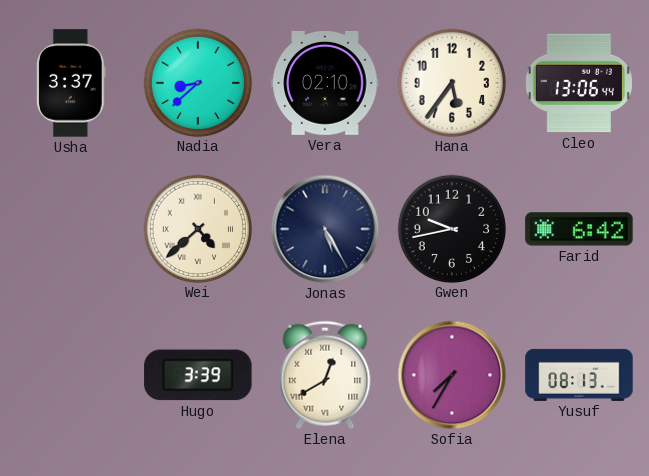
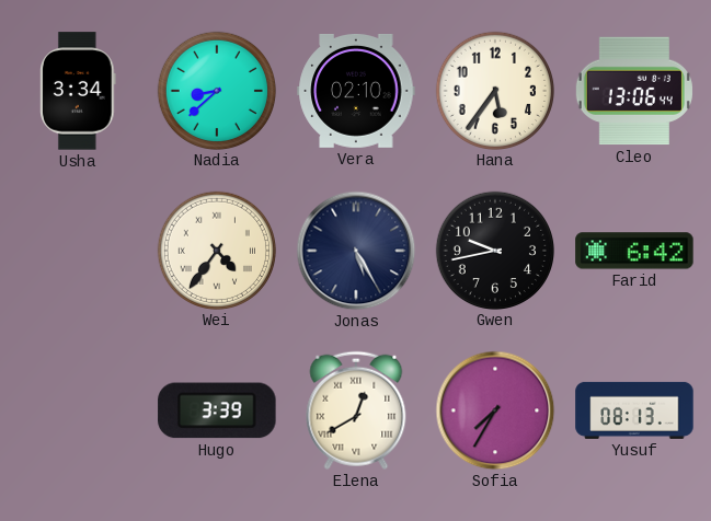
Usha: 3:37 -> 3:34
Wei: 4:38 -> 4:36
